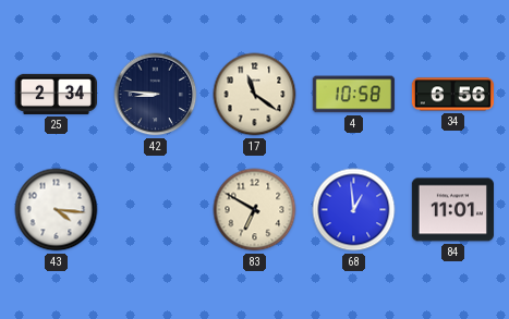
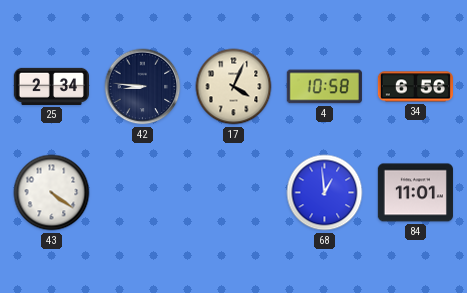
17: 11:21 -> 4:04
43: 4:16 -> 4:21
83: 6:50 -> none
